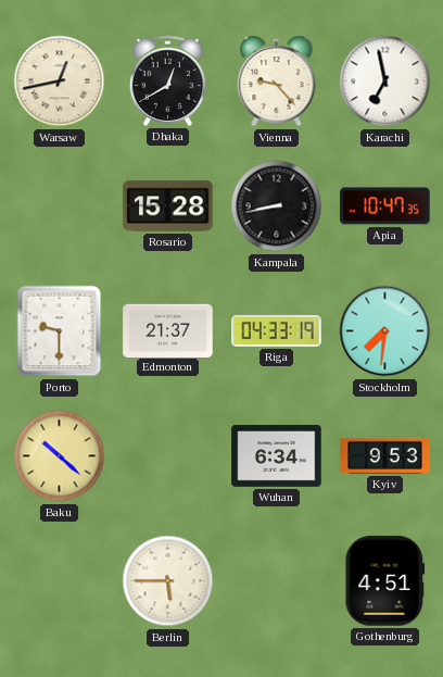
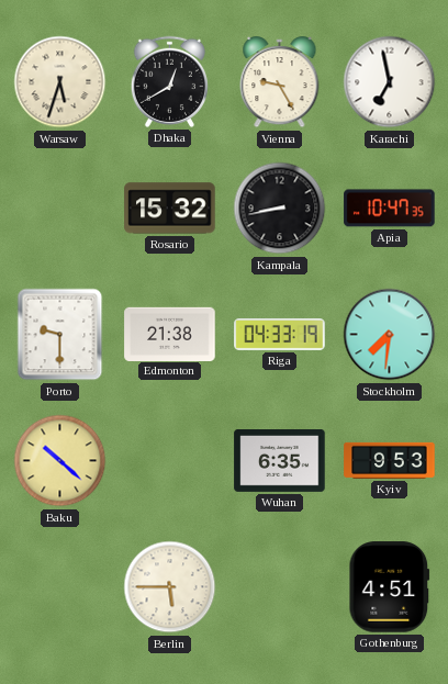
Warsaw: 12:43 -> 5:33
Vienna: 9:23 -> 9:25
Rosario: 15:28 -> 15:32
Edmonton: 21:37 -> 21:38
Wuhan: 6:34 -> 6:35
